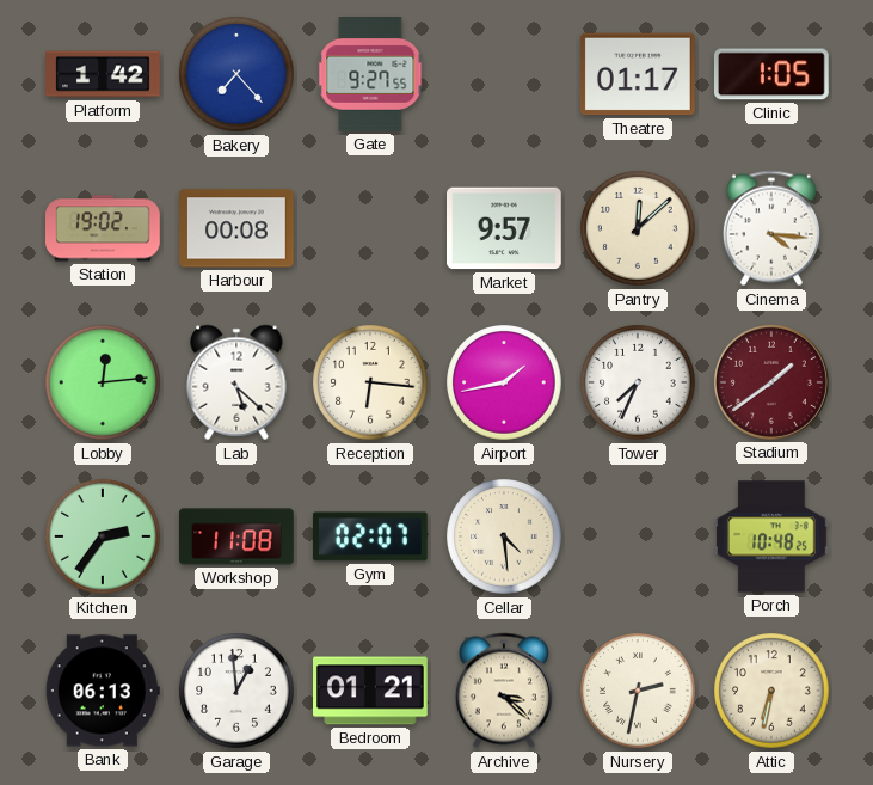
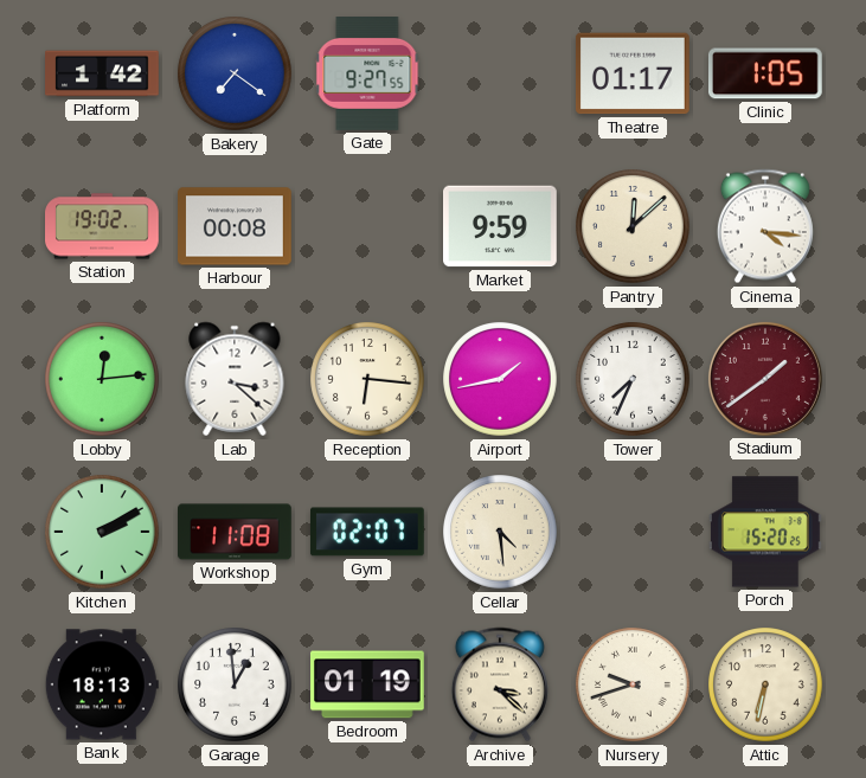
Bakery: 7:23 -> 7:21
Market: 9:57 -> 9:59
Lab: 5:22 -> 3:22
Kitchen: 2:36 -> 2:10
Porch: 10:48 -> 15:20
Bank: 06:13 -> 18:13
Bedroom: 01:21 -> 01:19
Nursery: 2:32 -> 9:42
